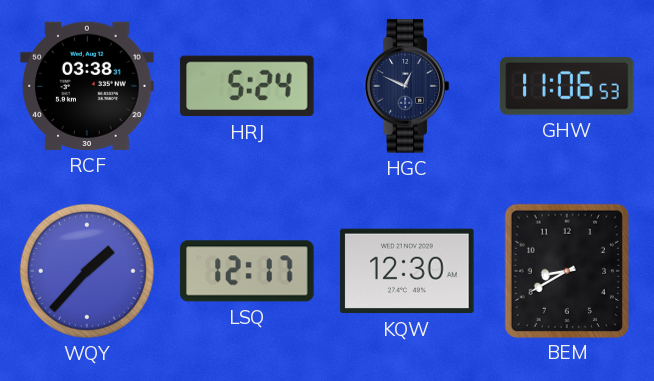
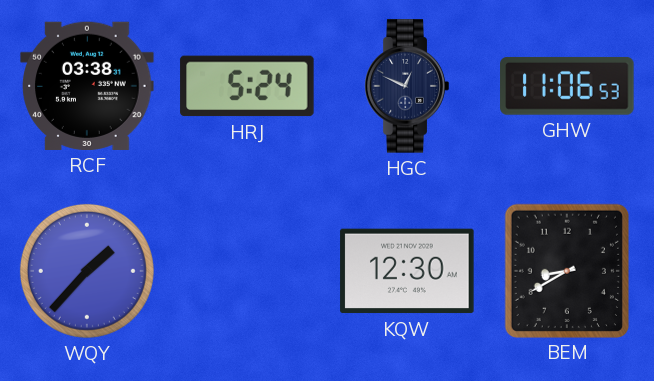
LSQ: 12:17 -> none
